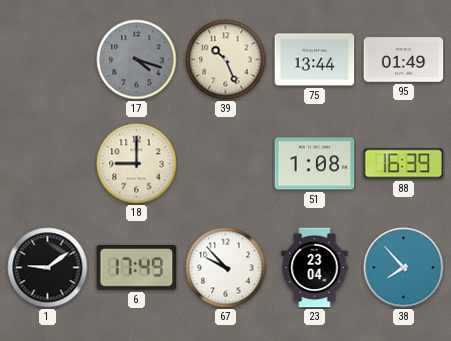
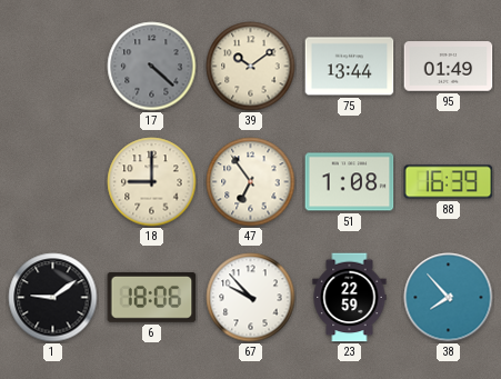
17: 4:18 -> 4:22
39: 10:26 -> 10:09
47: none -> 6:54
6: 17:49 -> 18:06
23: 23:04 -> 22:59
